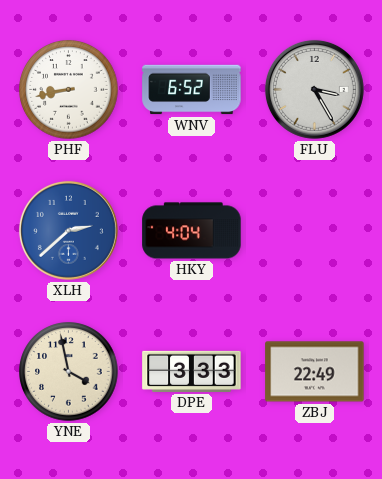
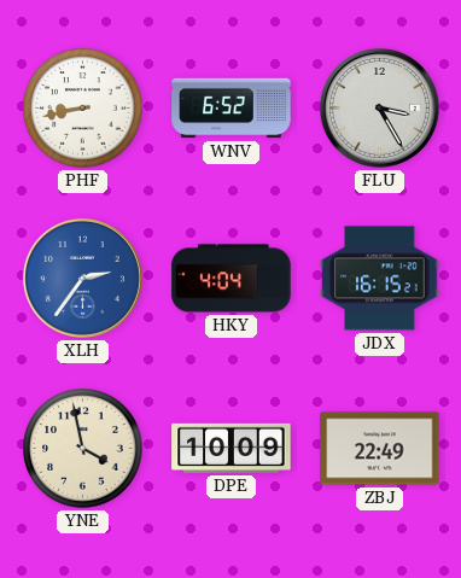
XLH: 2:38 -> 2:36
JDX: none -> 16:15
DPE: 3:33 -> 10:09
